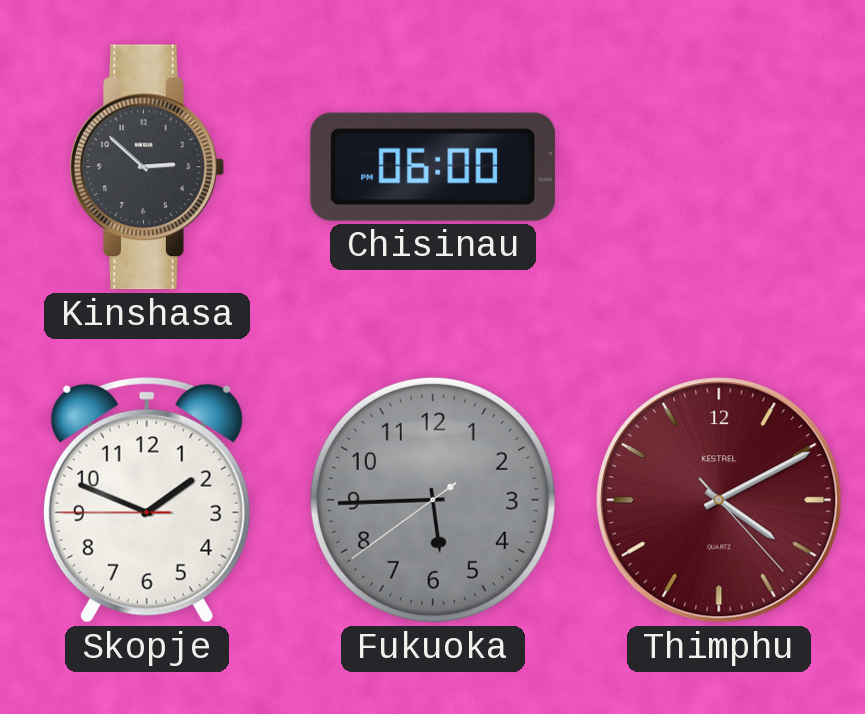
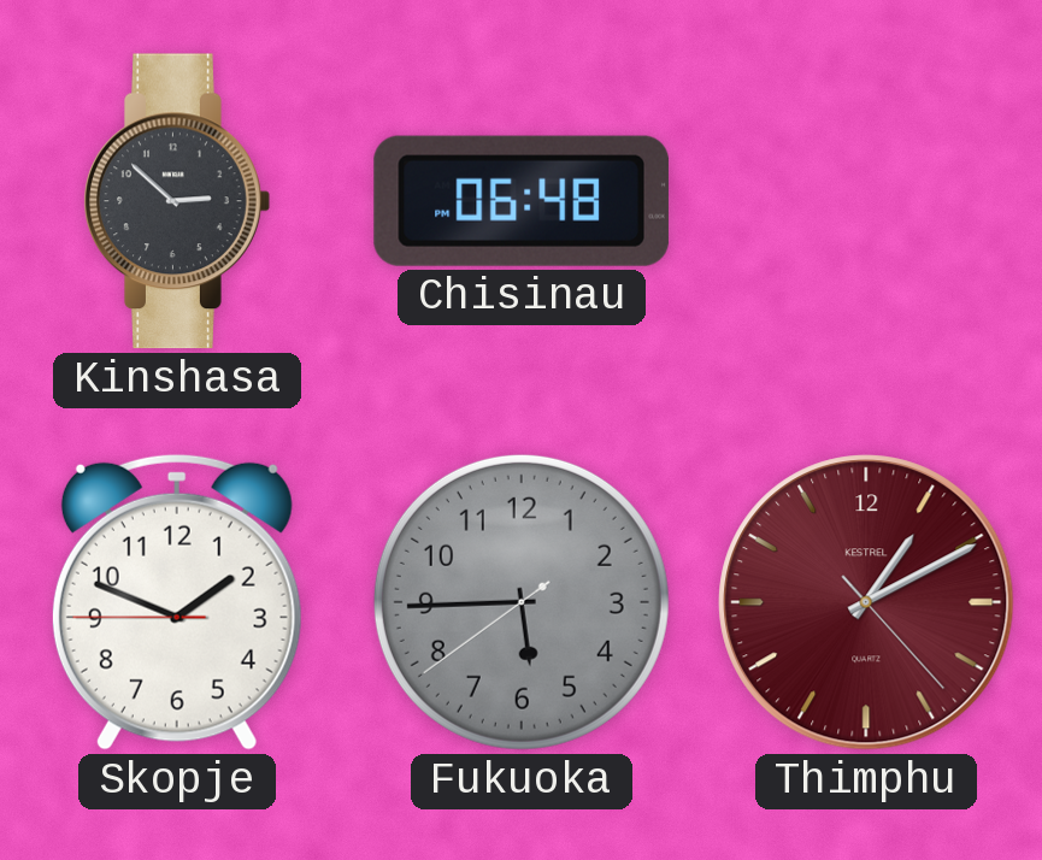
Chisinau: 06:00 -> 06:48
Thimphu: 4:10 -> 1:10
